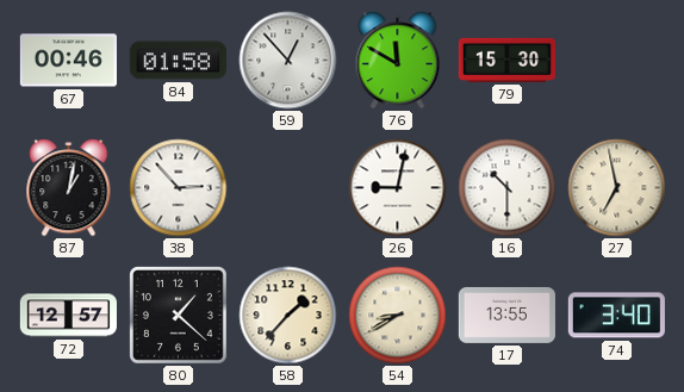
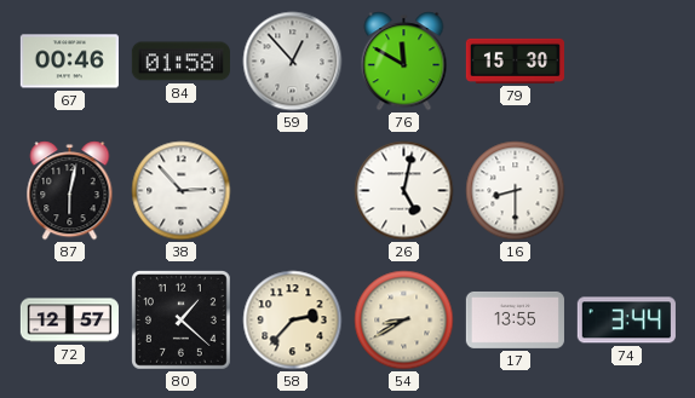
87: 1:02 -> 6:02
26: 9:02 -> 5:02
16: 10:30 -> 8:30
27: 6:58 -> none
58: 1:37 -> 2:37
74: 3:40 -> 3:44
